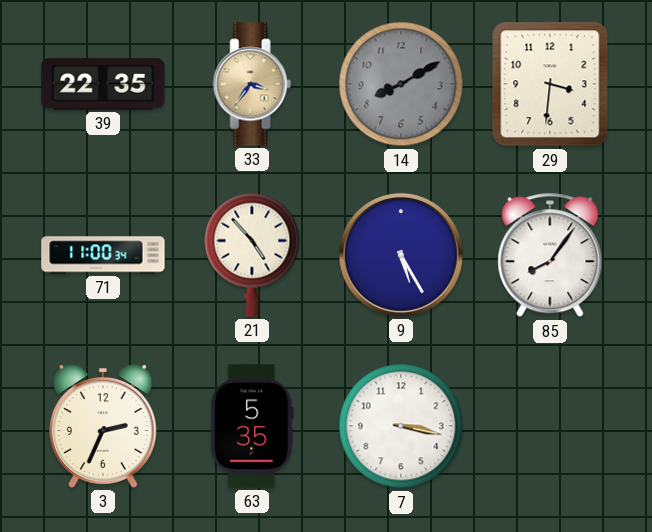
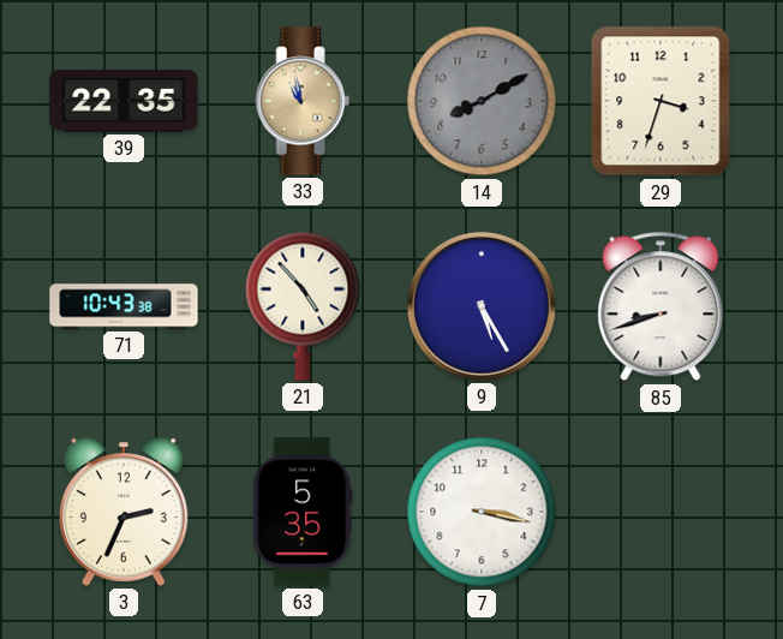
33: 3:36 -> 10:58
29: 3:31 -> 3:33
71: 11:00 -> 10:43
85: 8:06 -> 8:42
